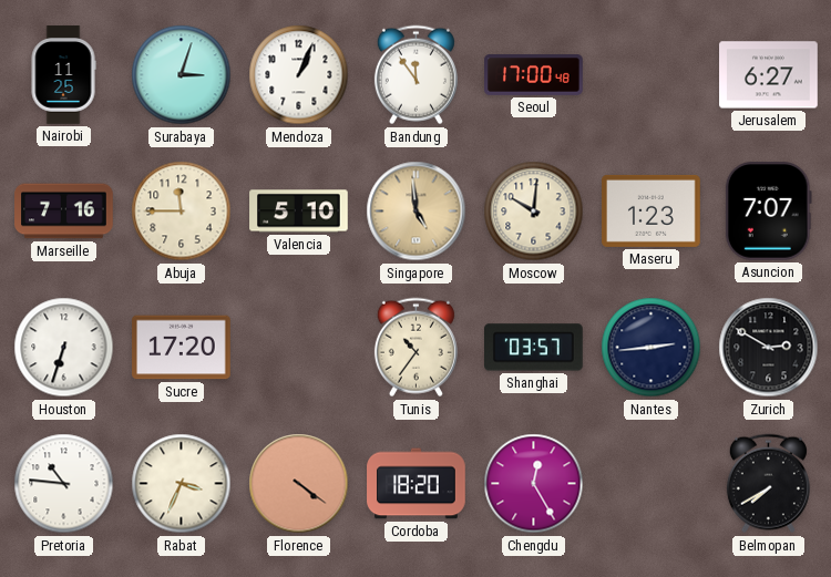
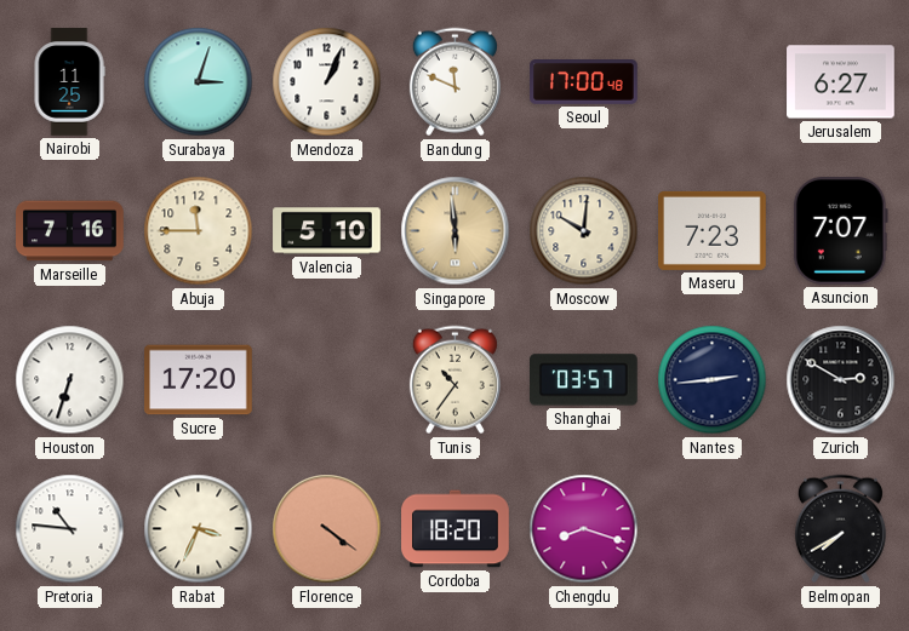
Bandung: 11:54 -> 11:49
Singapore: 4:59 -> 5:59
Maseru: 1:23 -> 7:23
Chengdu: 12:25 -> 8:18
